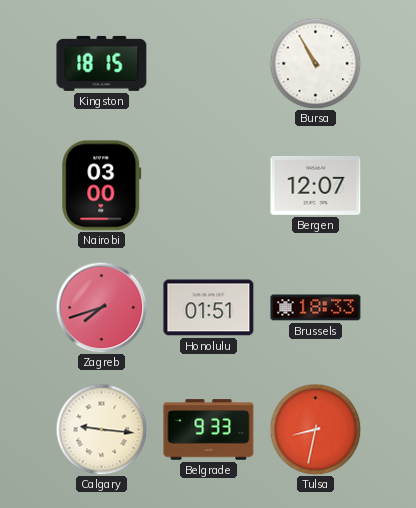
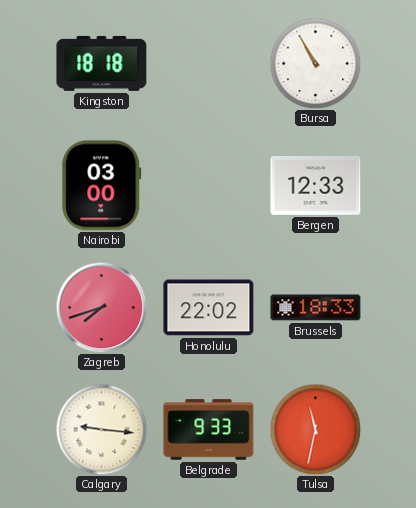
Kingston: 18:15 -> 18:18
Bergen: 12:07 -> 12:33
Honolulu: 01:51 -> 22:02
Tulsa: 8:32 -> 11:32
